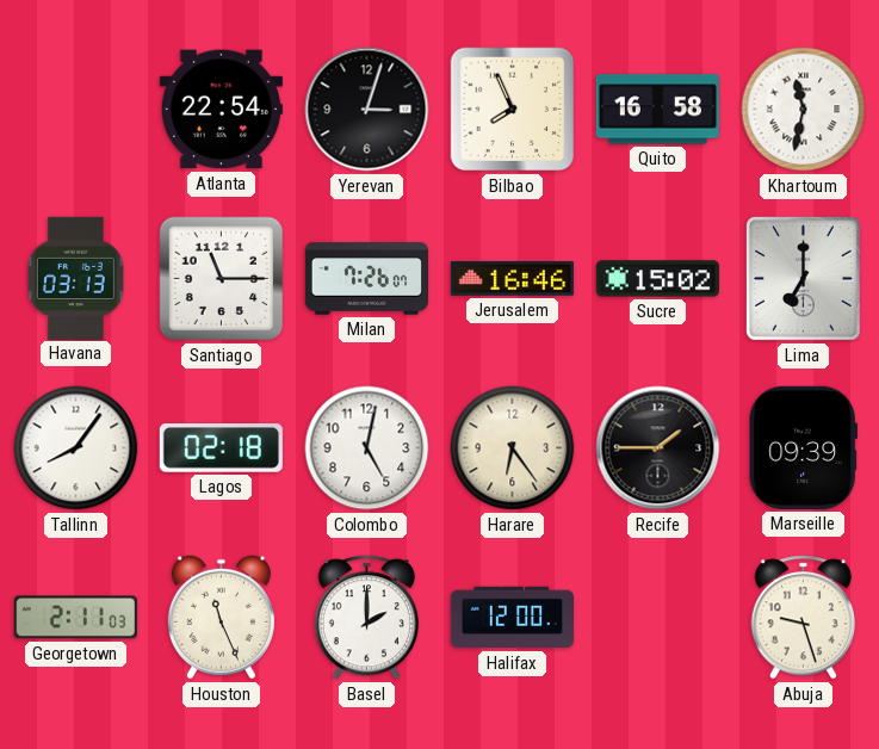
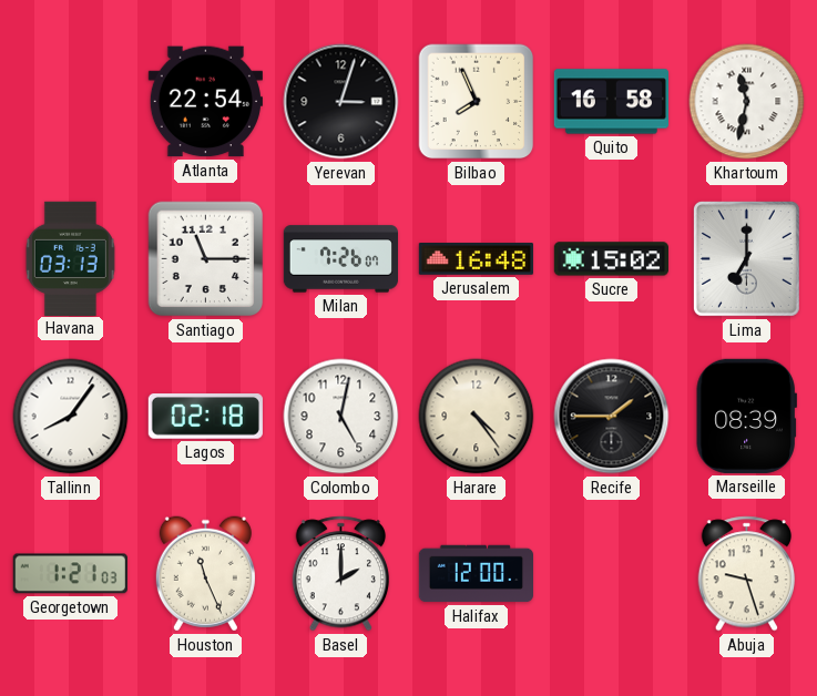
Jerusalem: 16:46 -> 16:48
Harare: 6:24 -> 4:24
Marseille: 09:39 -> 08:39
Georgetown: 2:11 -> 1:21
